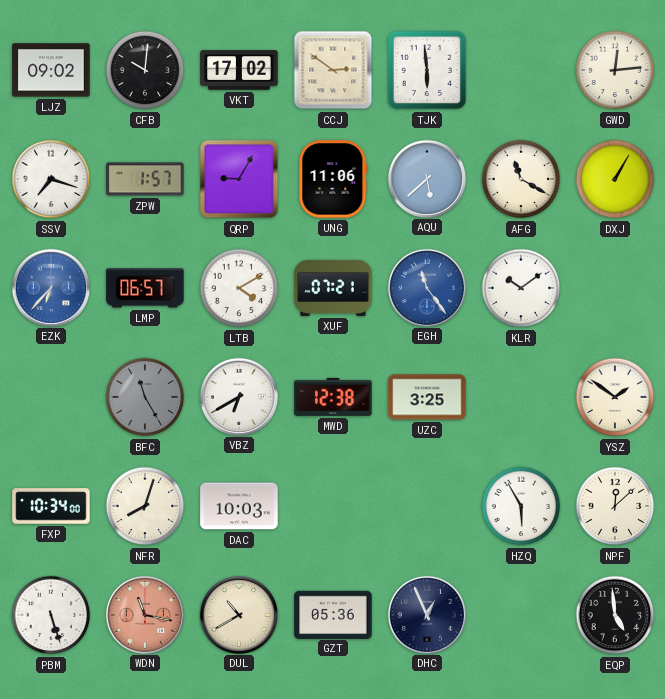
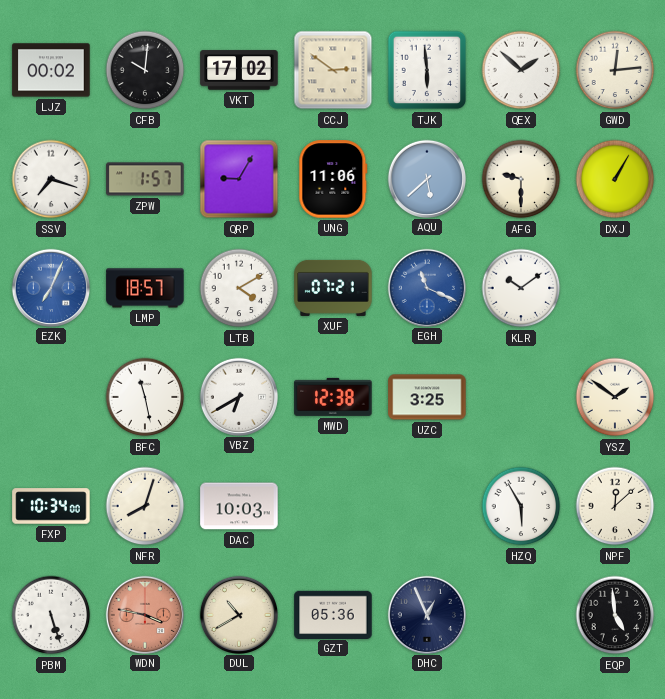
LJZ: 09:02 -> 00:02
QEX: none -> 1:52
AFG: 11:20 -> 9:30
EZK: 6:37 -> 7:04
LMP: 06:57 -> 18:57
EGH: 11:24 -> 11:19
BFC: 11:25 -> 11:28
BFC dial: grey -> white
WDN: 11:17 -> 3:47
